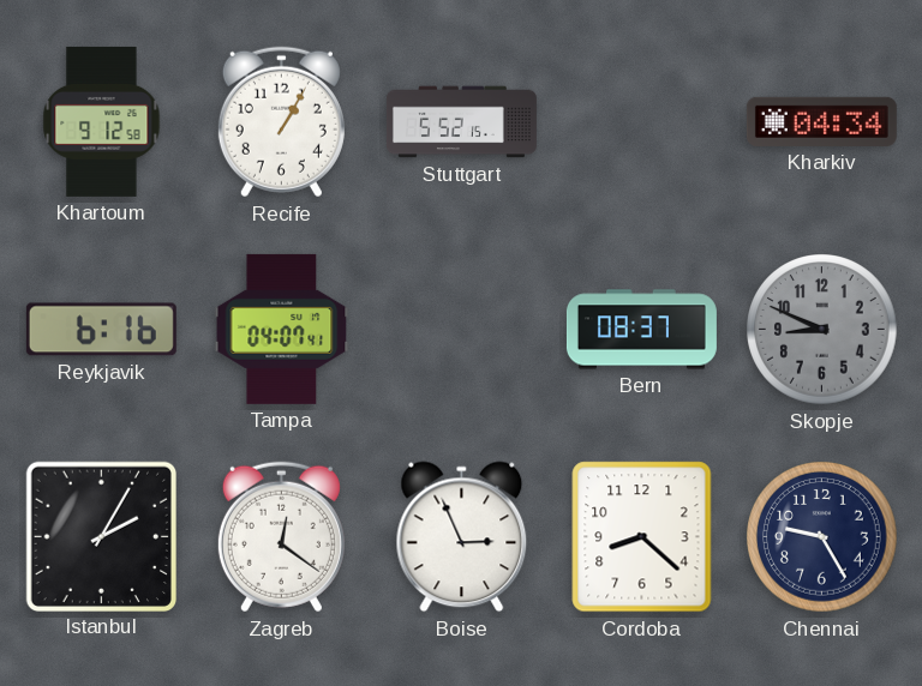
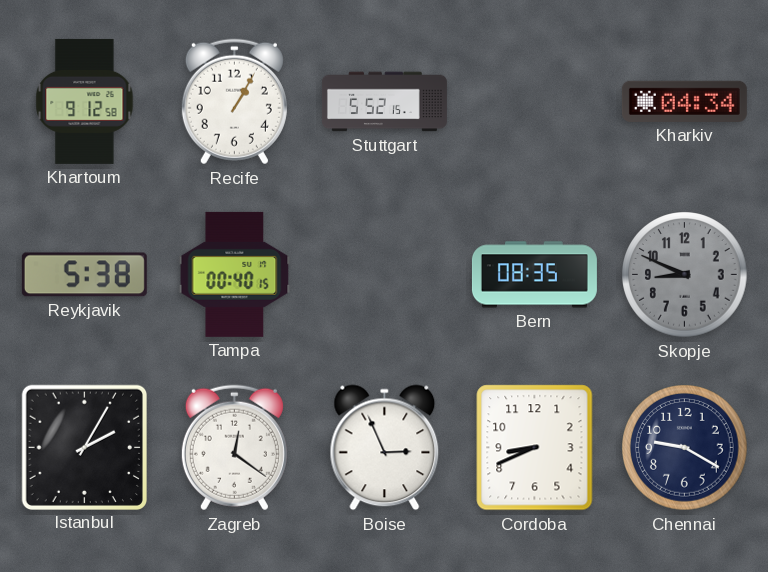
Reykjavik: 6:16 -> 5:38
Tampa: 04:07 -> 00:40
Bern: 08:37 -> 08:35
Cordoba: 8:22 -> 8:41
Chennai: 9:25 -> 9:20
